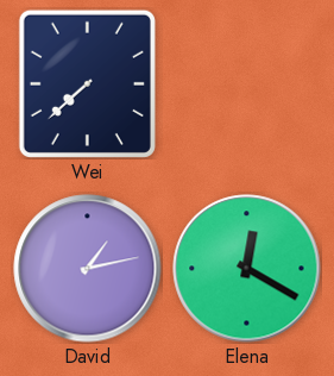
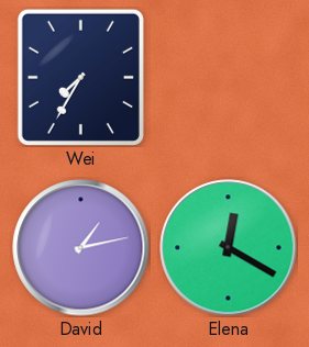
Wei: 7:38 -> 7:35
